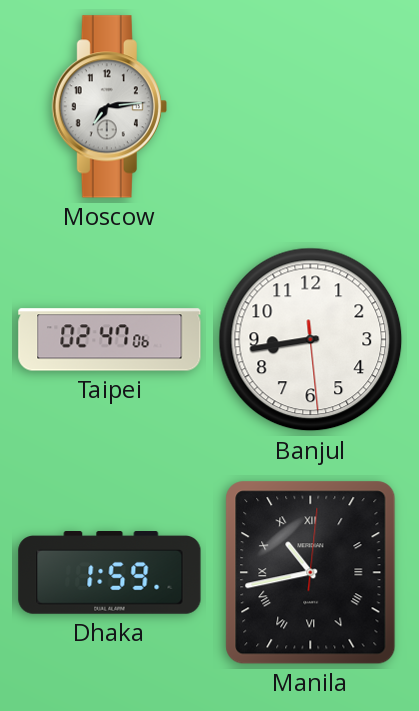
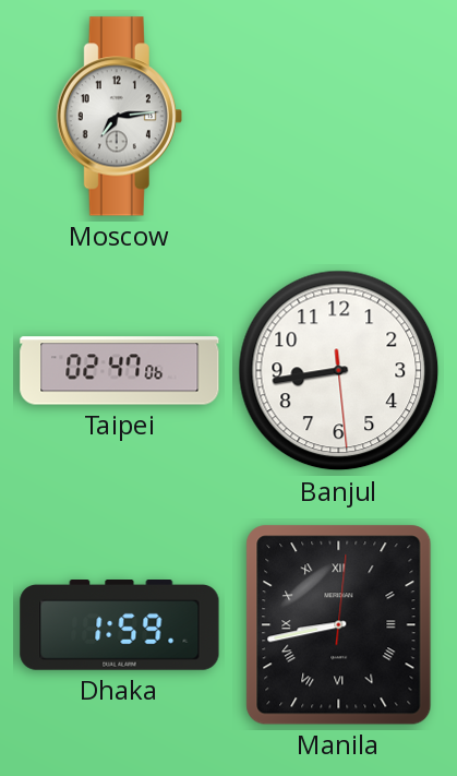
Manila: 10:43 -> 8:43
